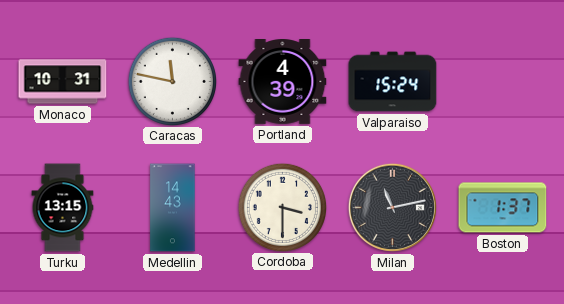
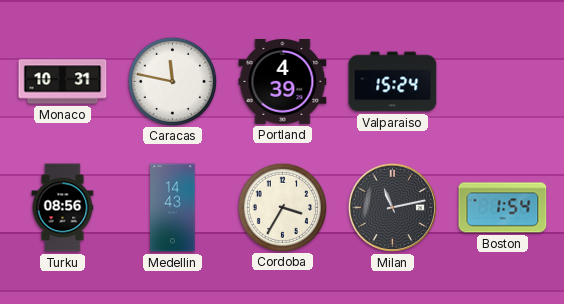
Turku: 13:15 -> 08:56
Cordoba: 3:30 -> 3:35
Boston: 1:37 -> 1:54
